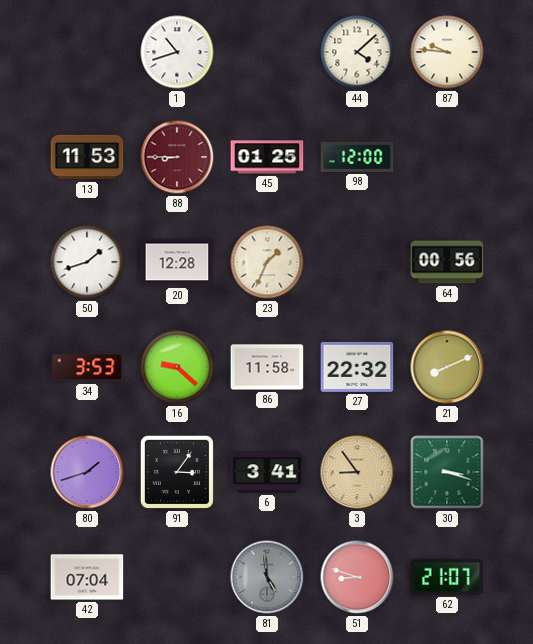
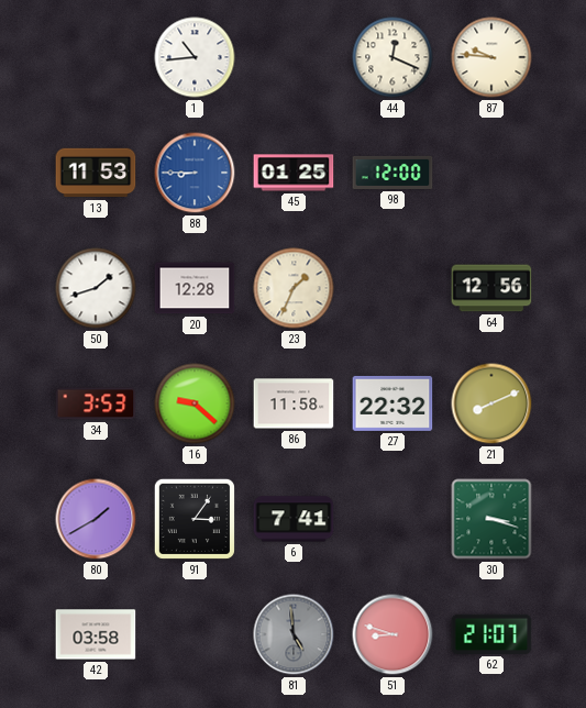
1: 10:42 -> 10:44
44: 4:08 -> 12:19
88 dial: burgundy -> blue
64: 00:56 -> 12:56
80: 1:42 -> 1:40
6: 3:41 -> 7:41
3: 8:54 -> none
42: 07:04 -> 03:58
